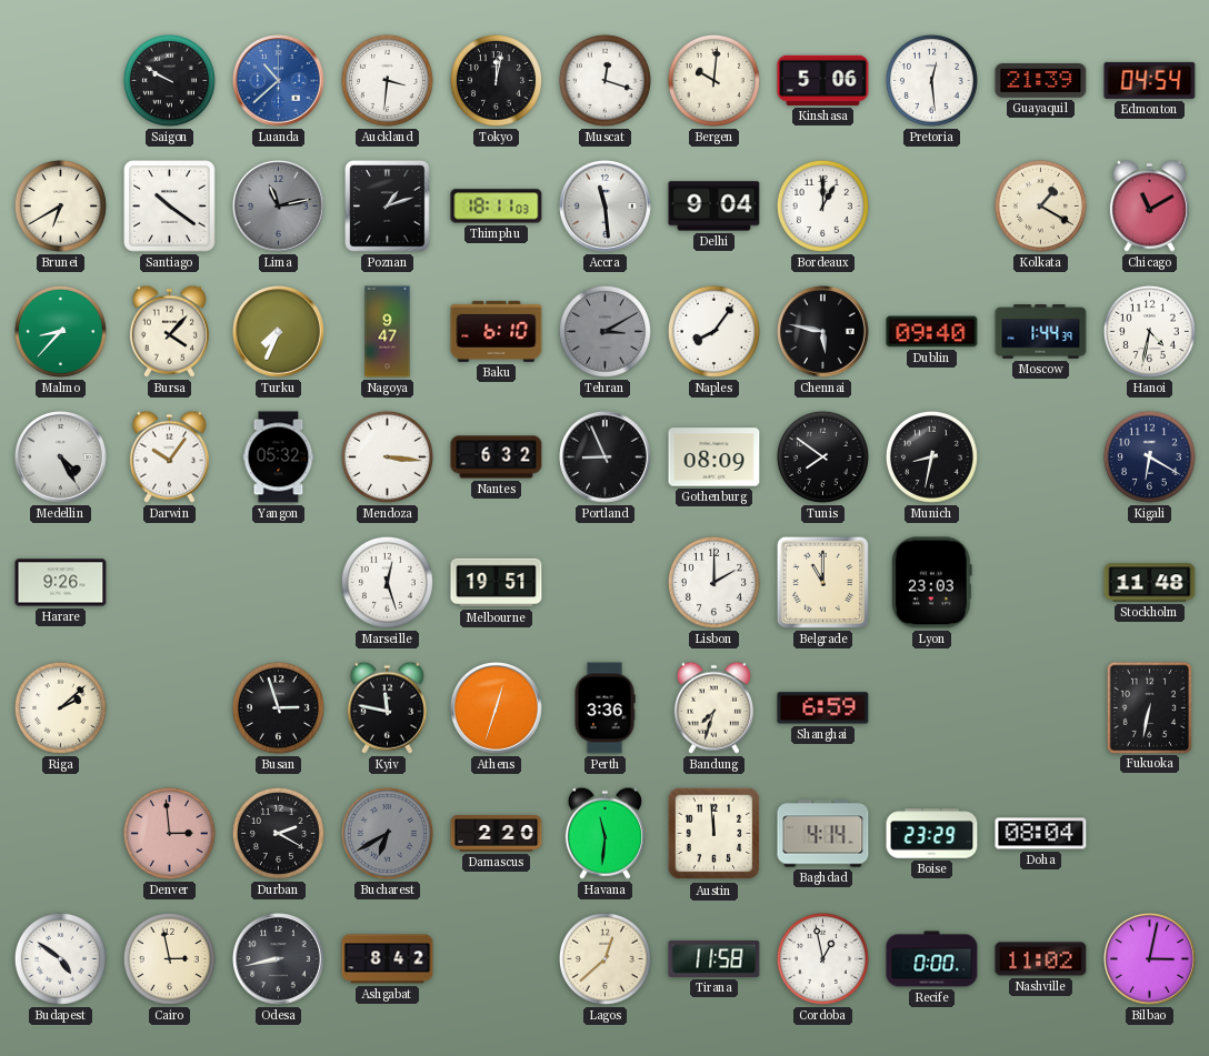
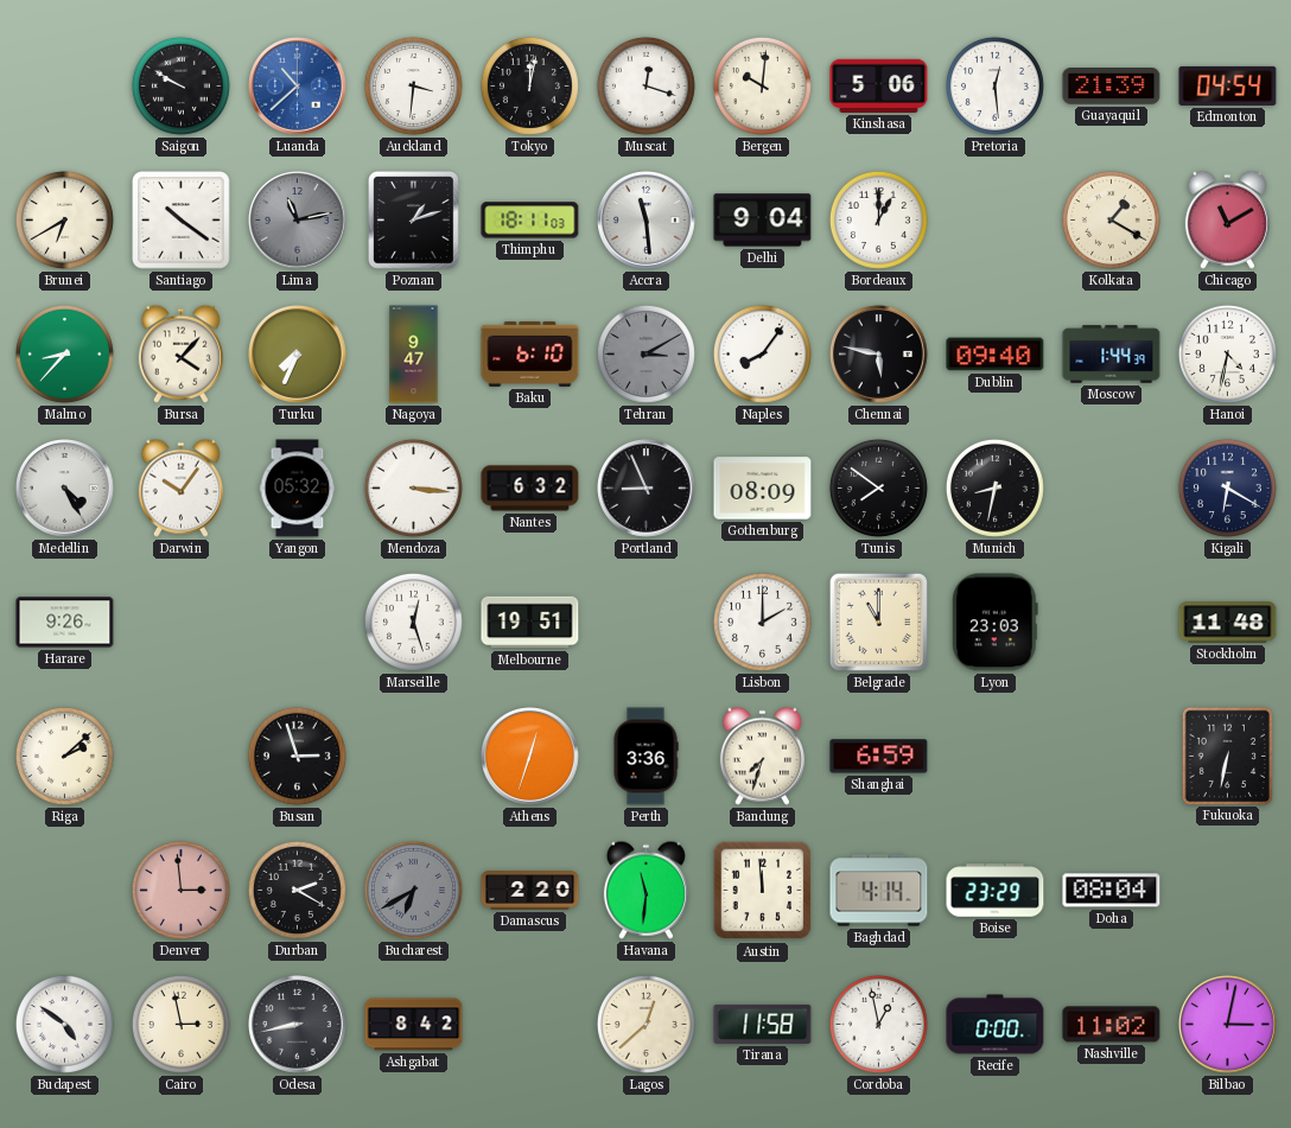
Kyiv: 11:47 -> none
